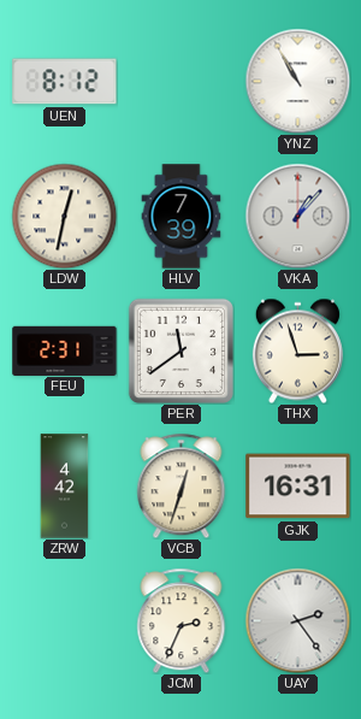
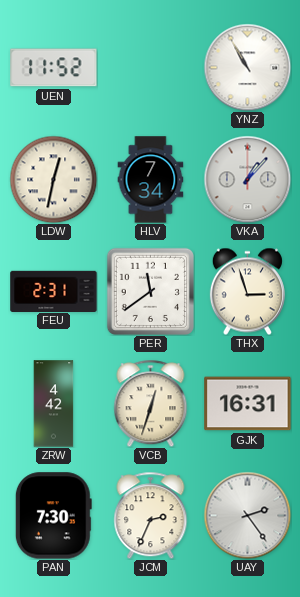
UEN: 8:12 -> 11:52
HLV: 7:39 -> 7:34
PAN: none -> 7:30
